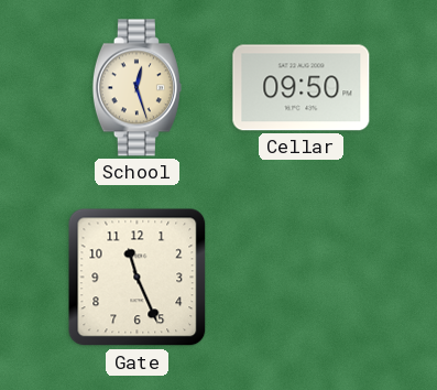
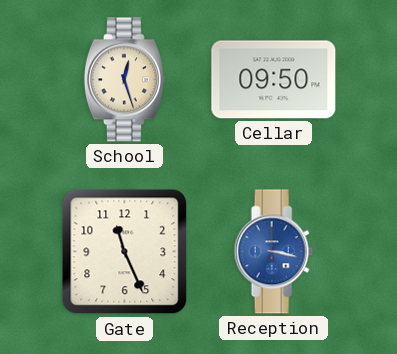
Reception: none -> 3:17
